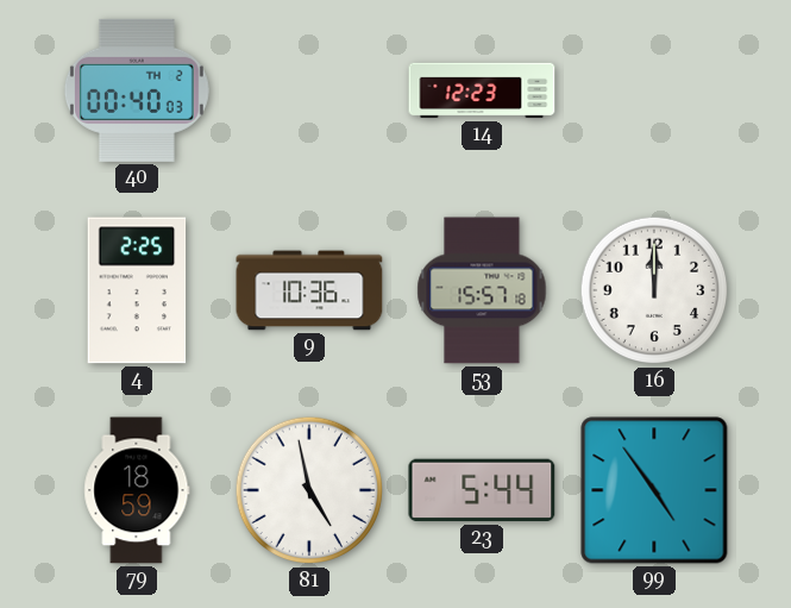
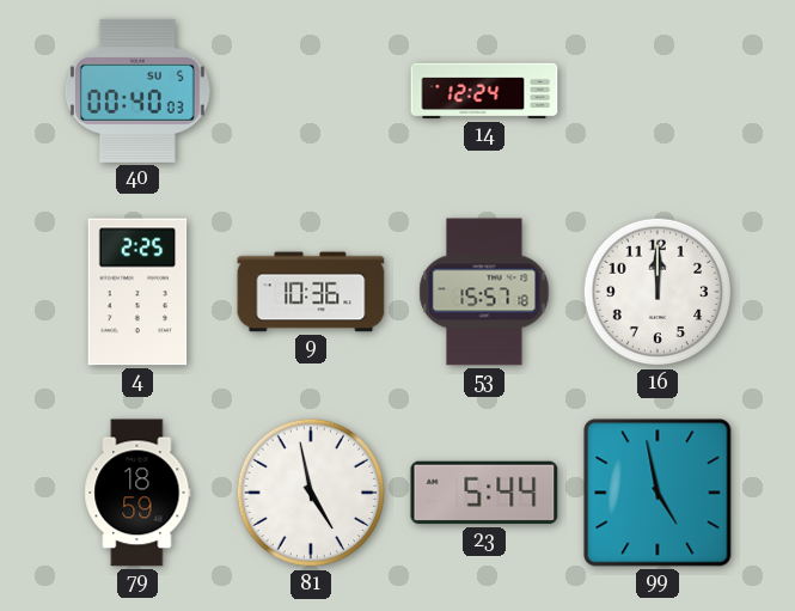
40 date: TH 2 -> SU 5
14: 12:23 -> 12:24
99: 4:54 -> 4:58
